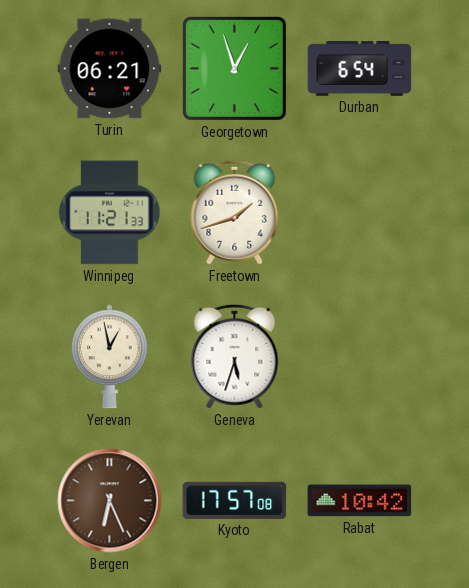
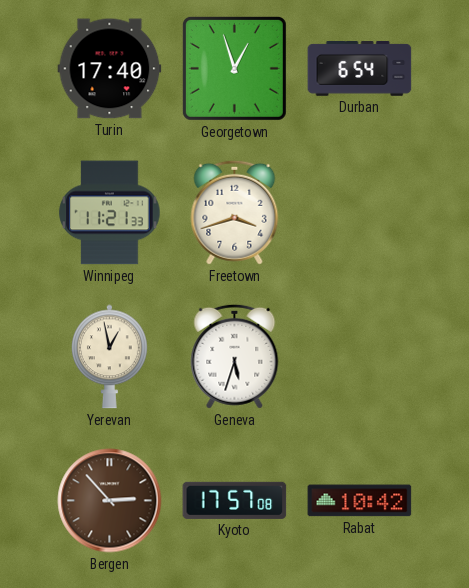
Turin: 06:21 -> 17:40
Freetown: 1:42 -> 3:42
Bergen: 6:26 -> 2:53
